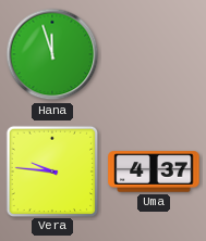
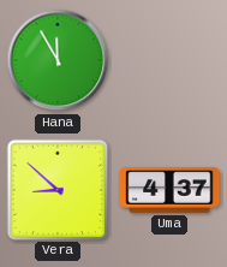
Hana: 11:57 -> 11:55
Vera: 9:46 -> 8:52
